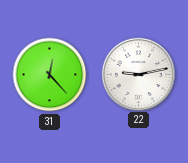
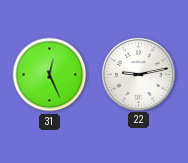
31: 12:23 -> 12:26
